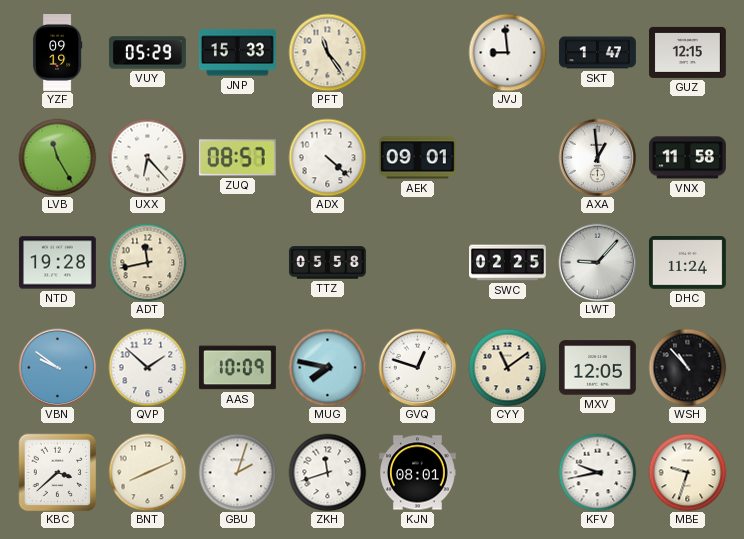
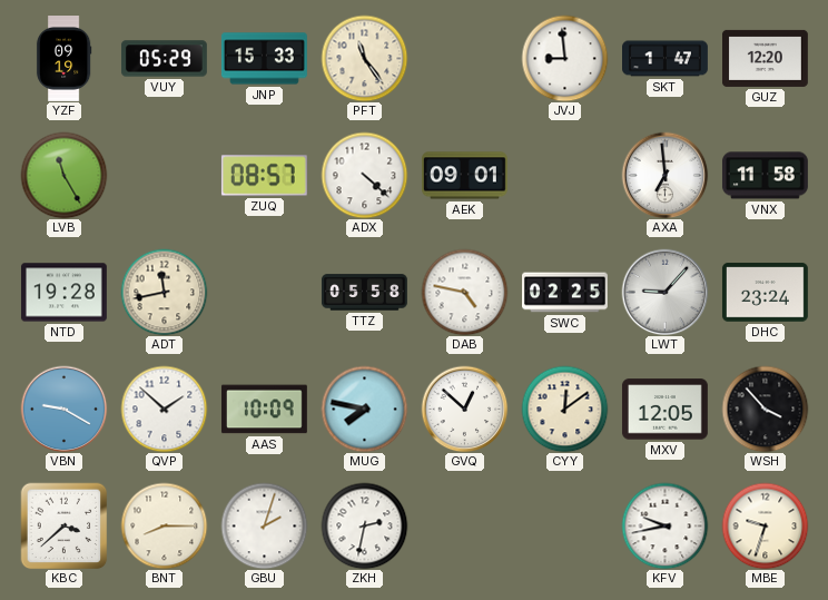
GUZ: 12:15 -> 12:20
UXX: 6:23 -> none
AXA: 12:59 -> 6:59
DAB: none -> 4:47
DHC: 11:24 -> 23:24
VBN: 9:51 -> 9:20
GVQ: 12:48 -> 12:52
CYY: 11:09 -> 12:09
WSH: 10:53 -> 3:53
BNT: 8:11 -> 8:15
ZKH: 11:42 -> 2:32
KJN: 08:01 -> none
